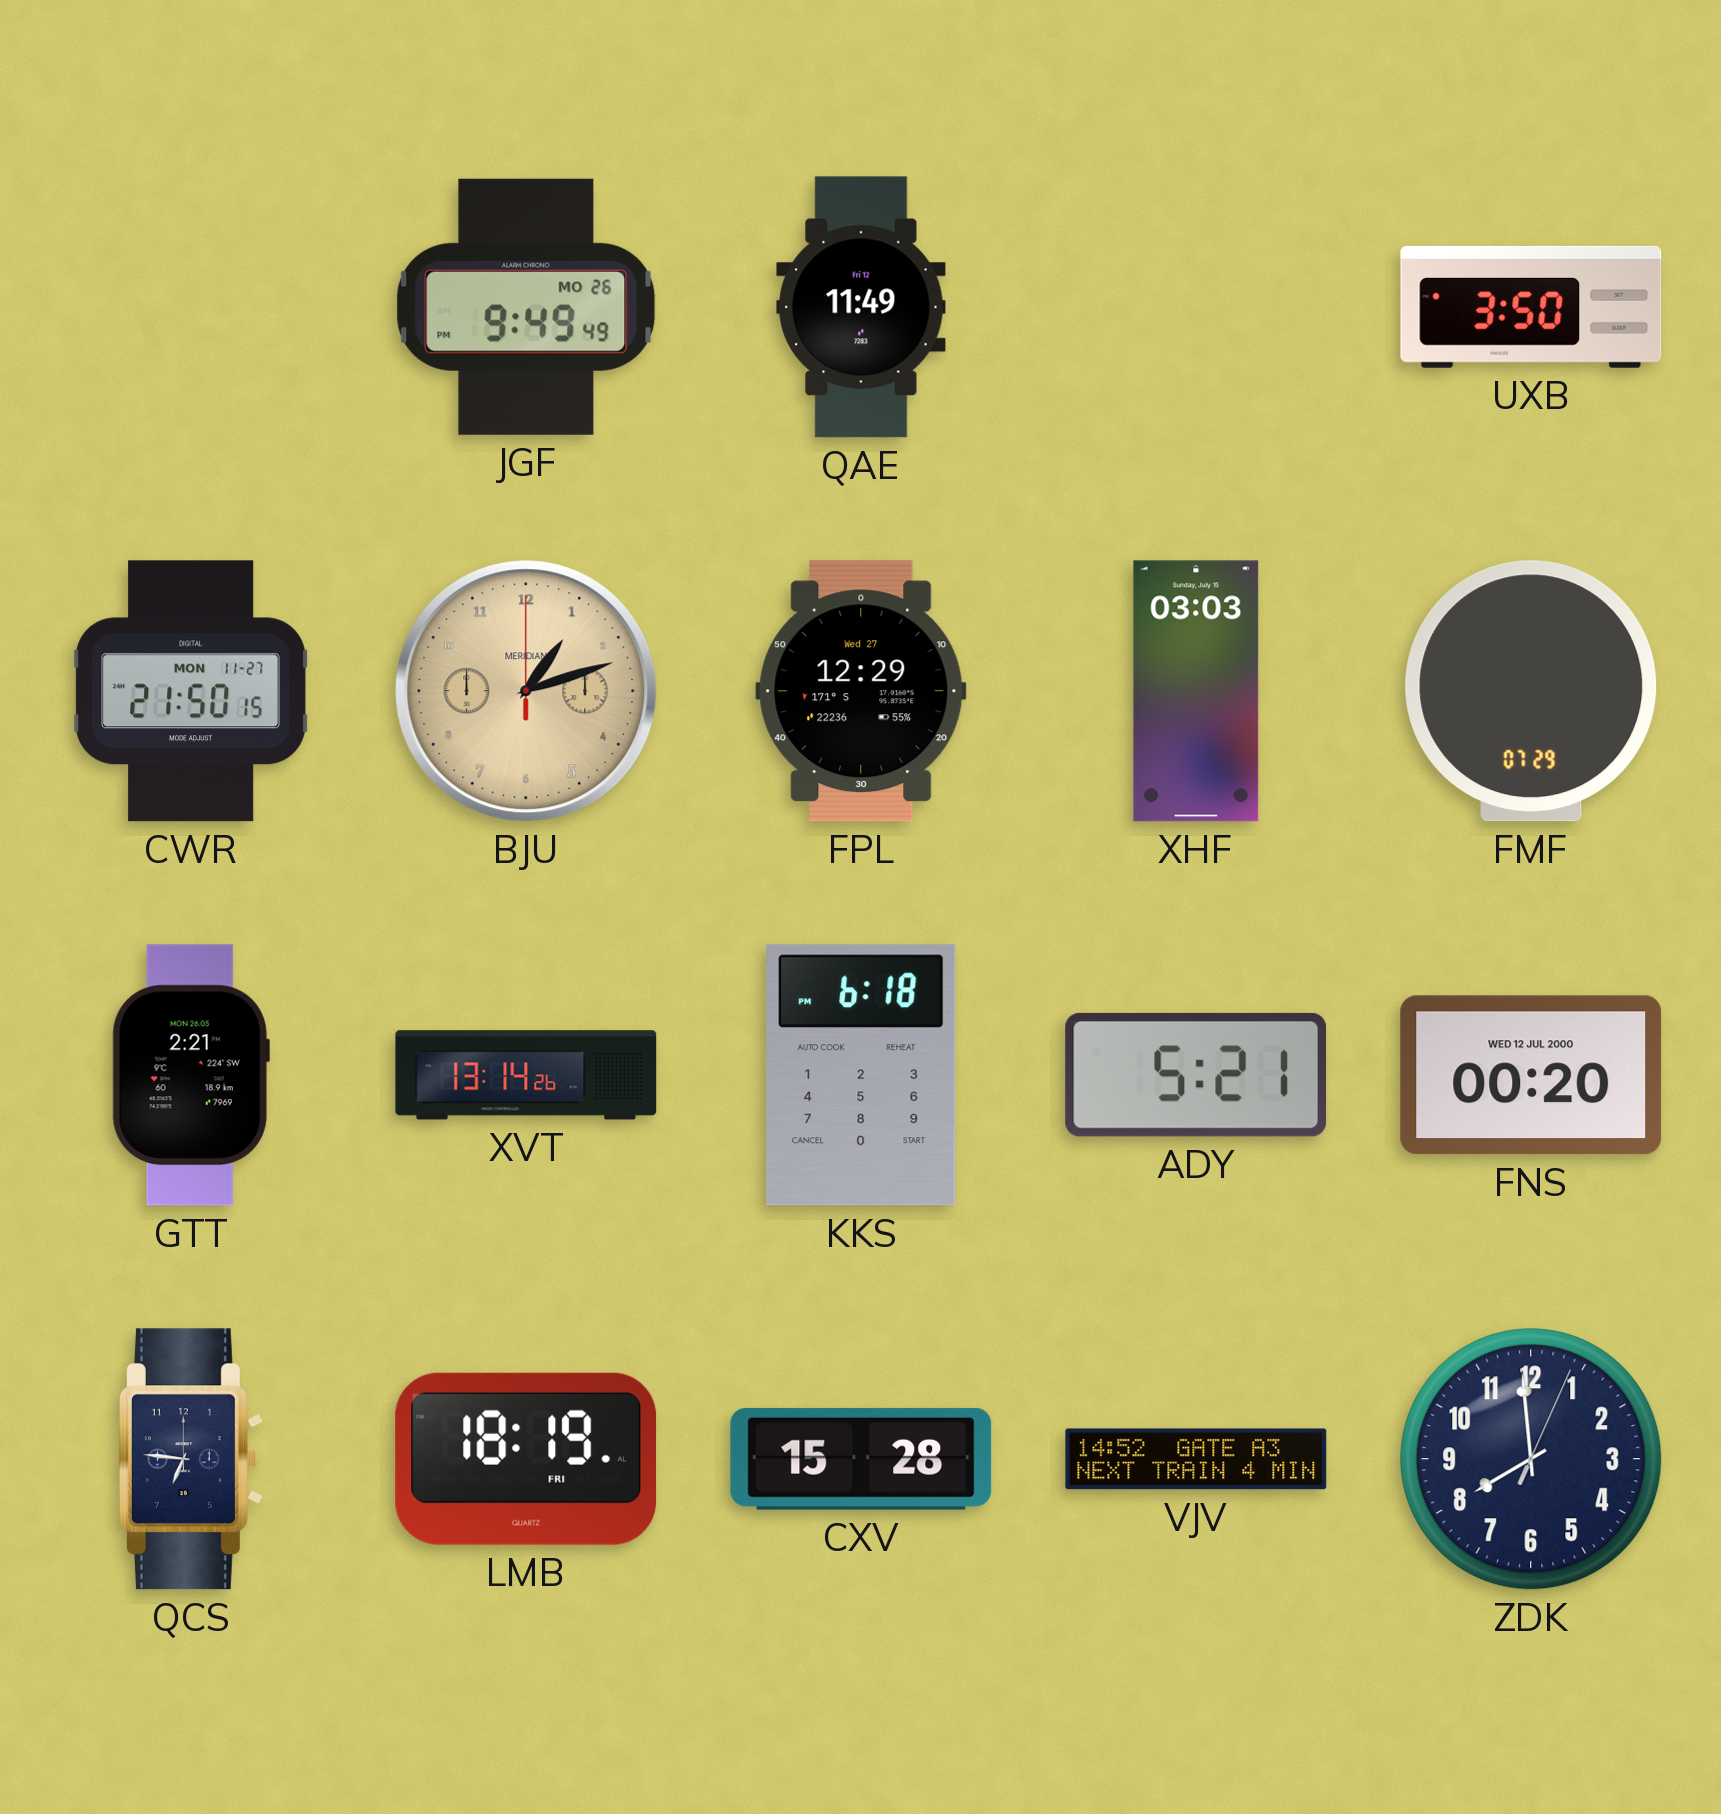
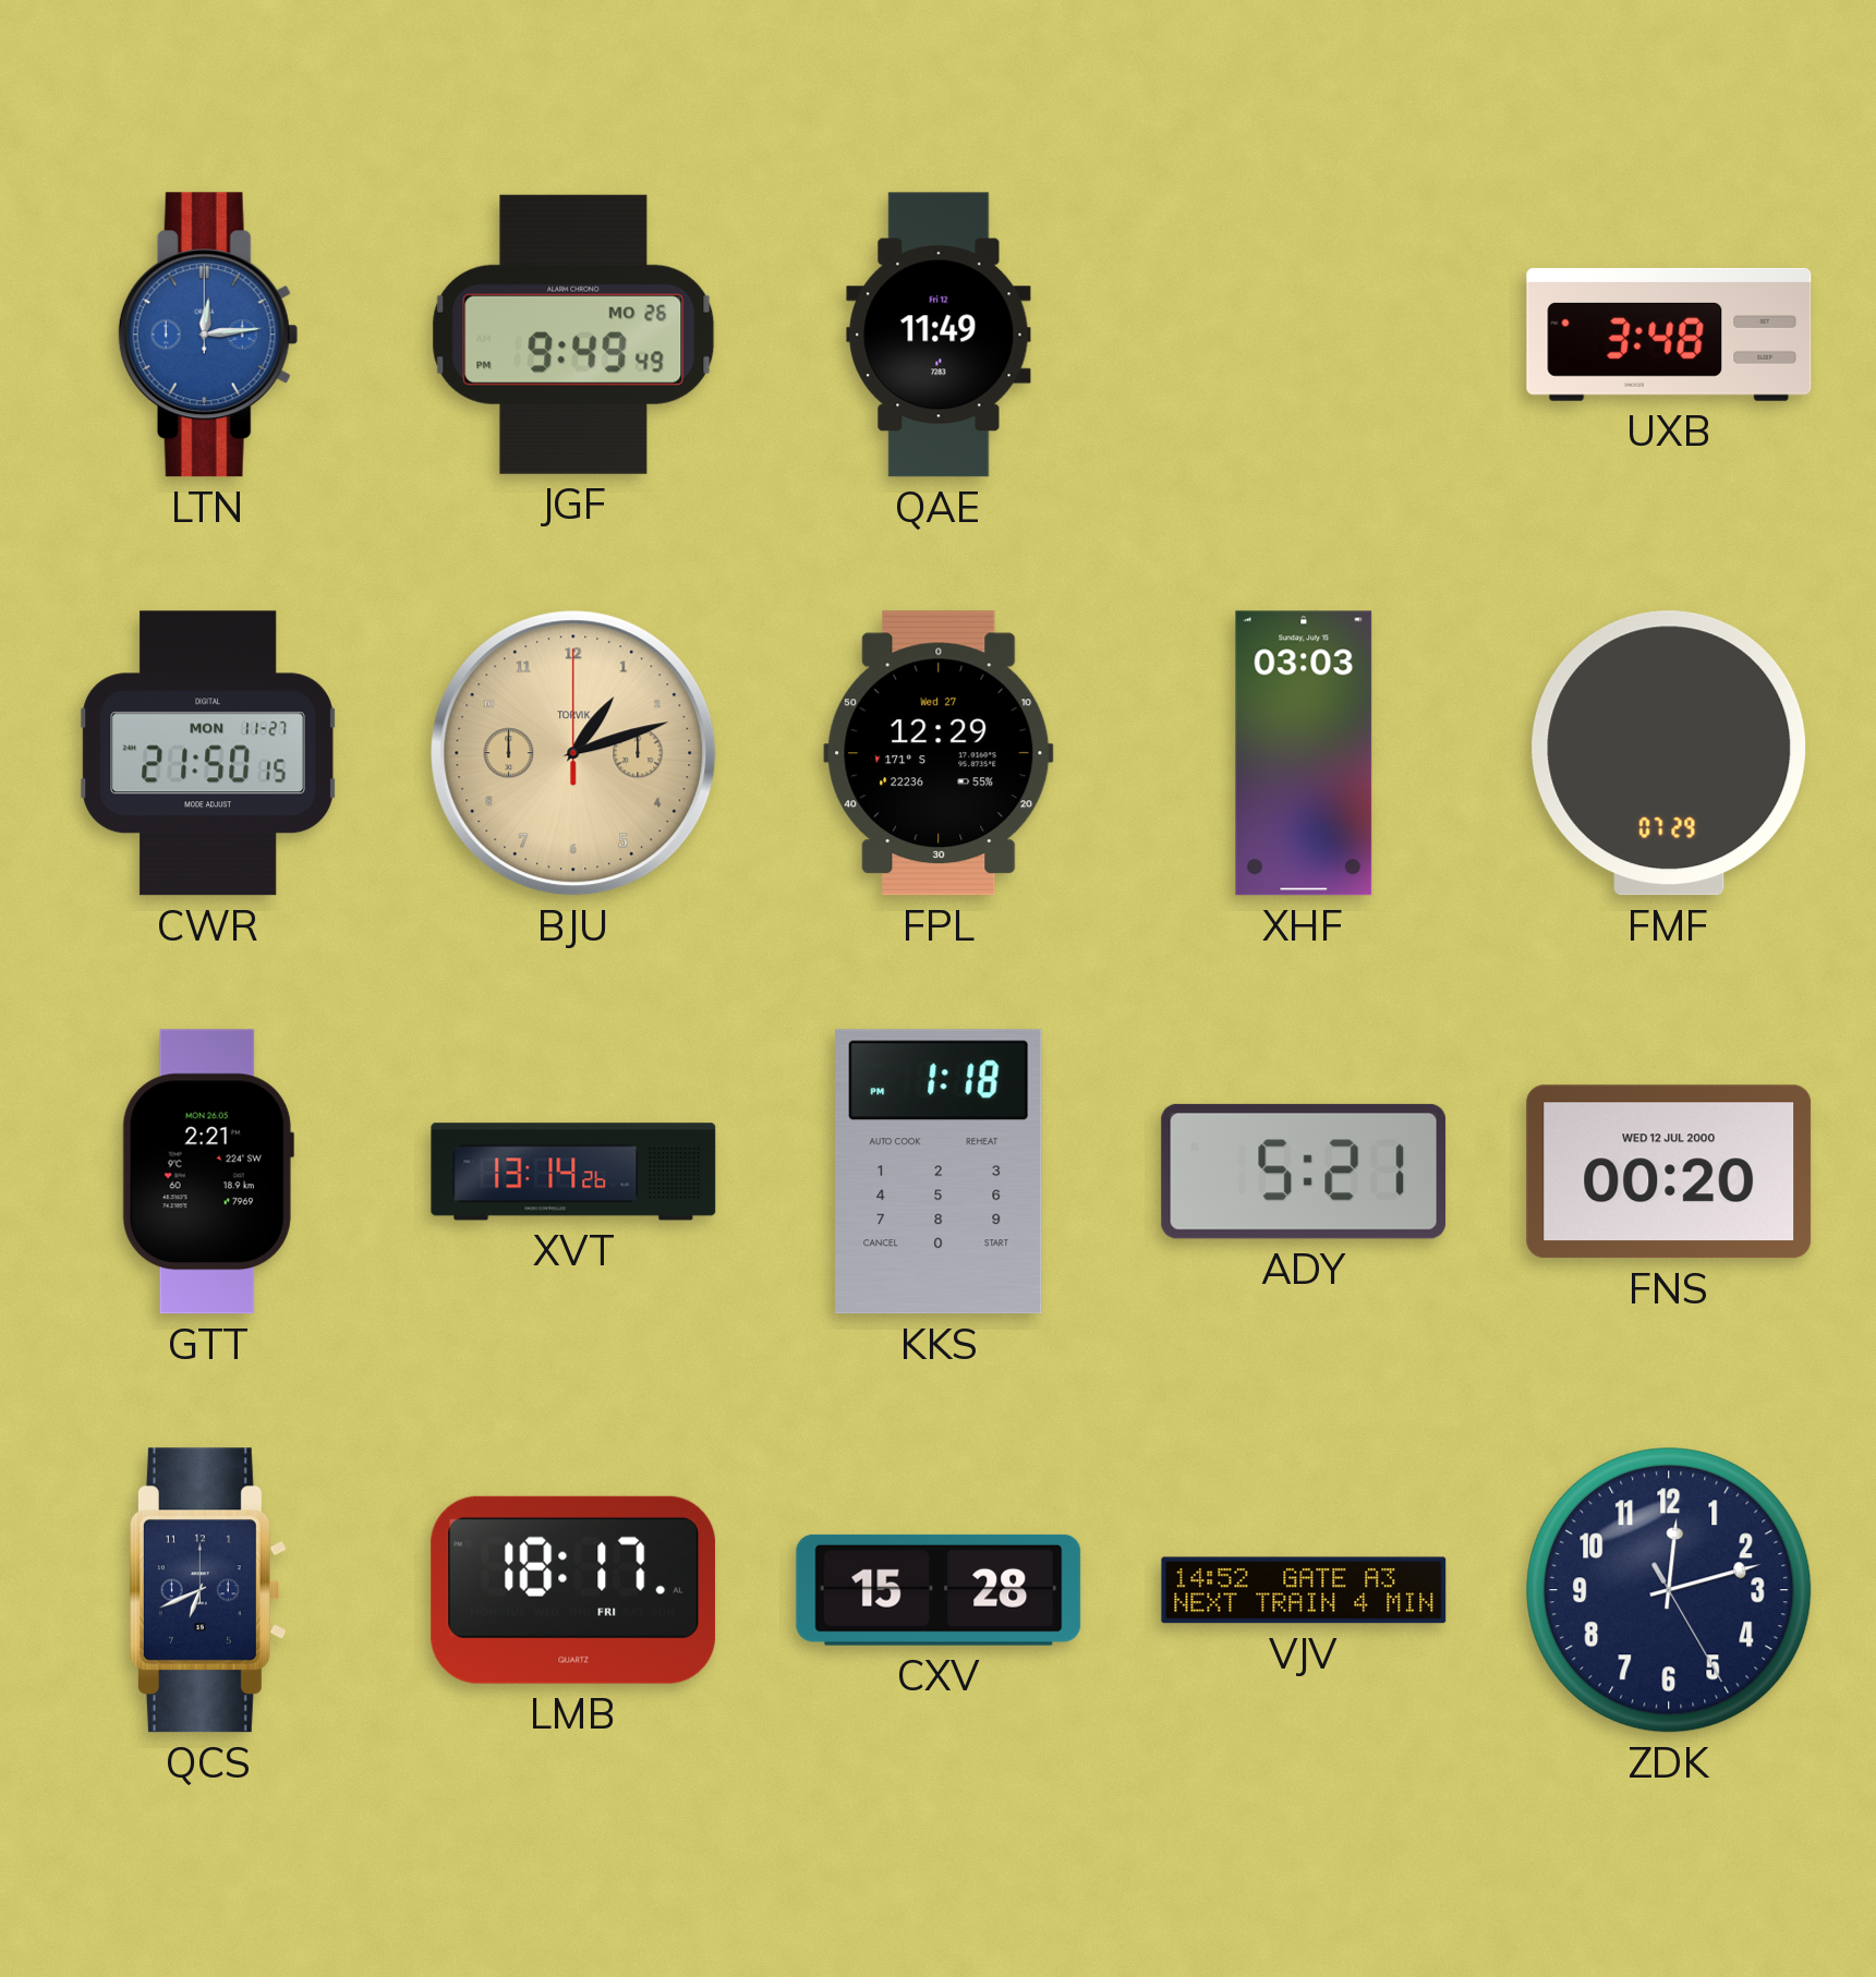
LTN: none -> 12:14
UXB: 3:50 -> 3:48
BJU brand: MERIDIAN -> TORVIK
KKS: 6:18 -> 1:18
QCS: 6:46 -> 6:41
LMB: 18:19 -> 18:17
ZDK: 7:59 -> 12:12
